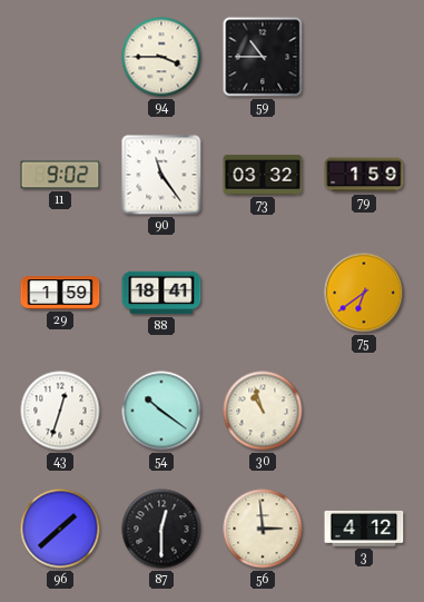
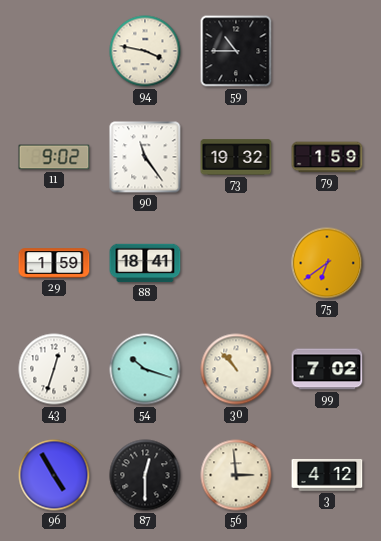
94: 3:45 -> 3:47
73: 03:32 -> 19:32
54: 10:21 -> 10:18
30: 10:57 -> 10:53
99: none -> 7:02
96: 1:38 -> 4:55
